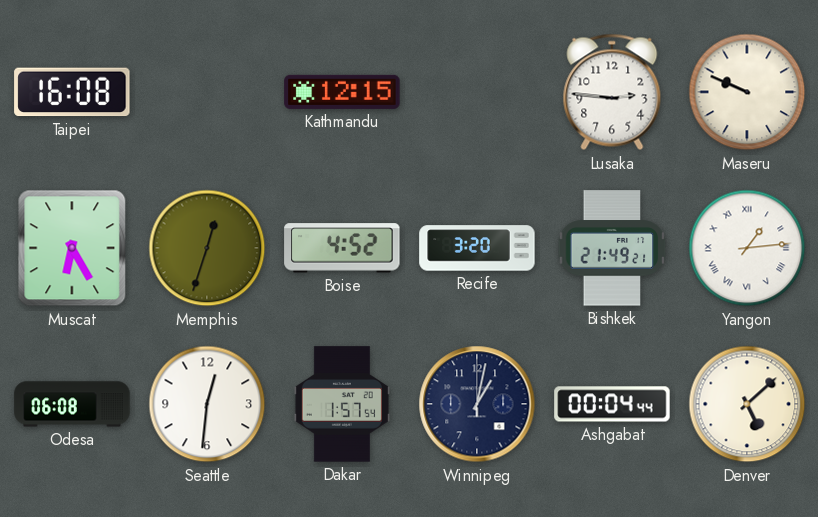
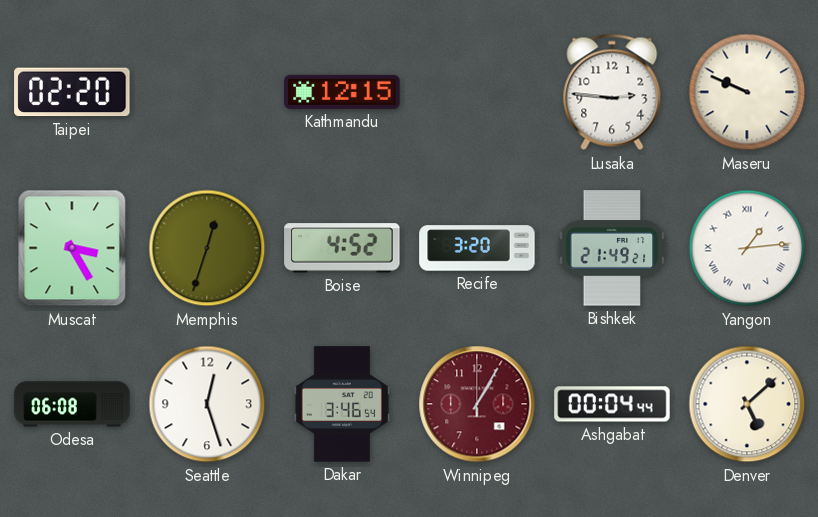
Taipei: 16:08 -> 02:20
Muscat: 6:25 -> 3:25
Seattle: 12:31 -> 12:27
Dakar: 1:57 -> 3:46
Winnipeg: 1:02 -> 1:05
Winnipeg dial: navy -> burgundy
